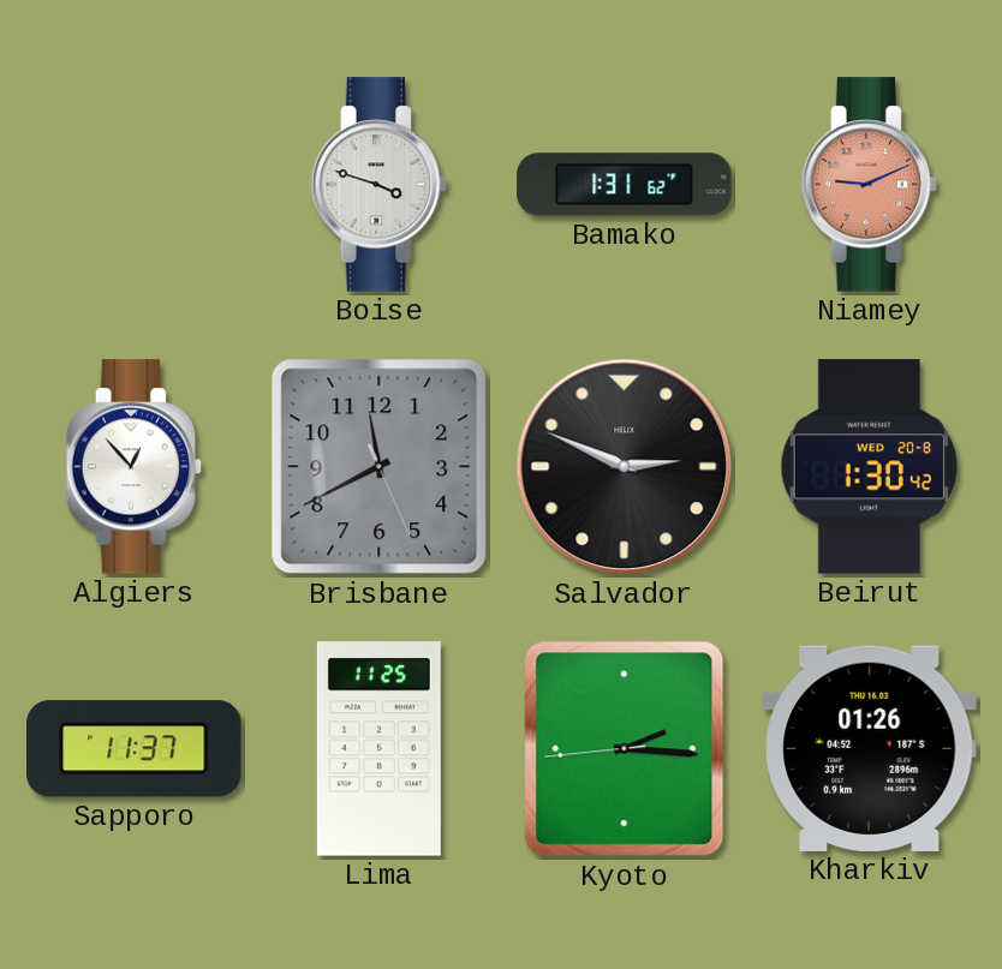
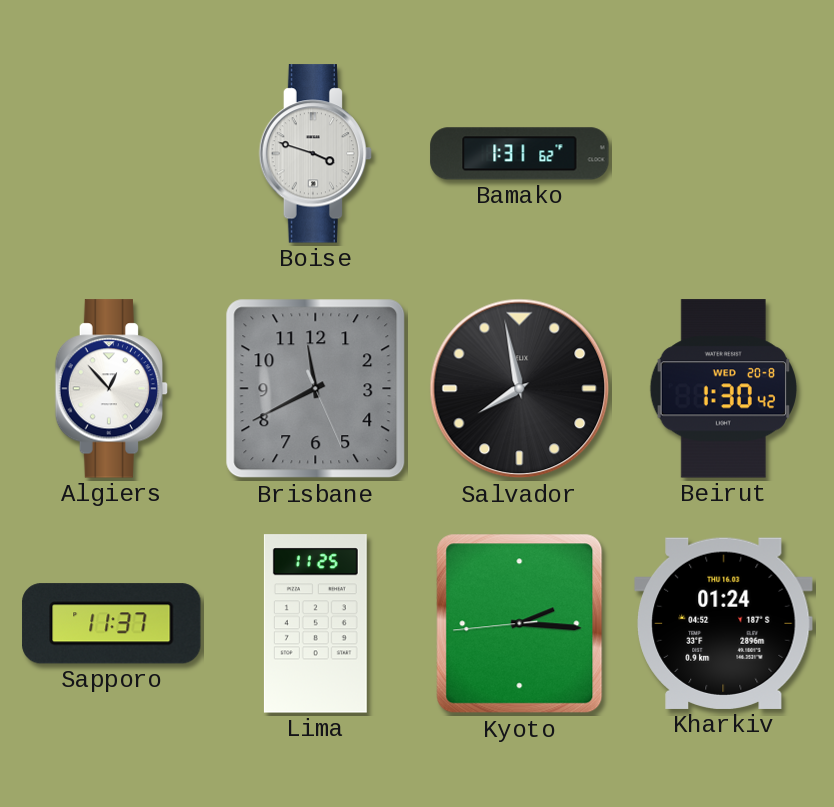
Niamey: 9:11 -> none
Salvador: 2:49 -> 7:58
Kharkiv: 01:26 -> 01:24
